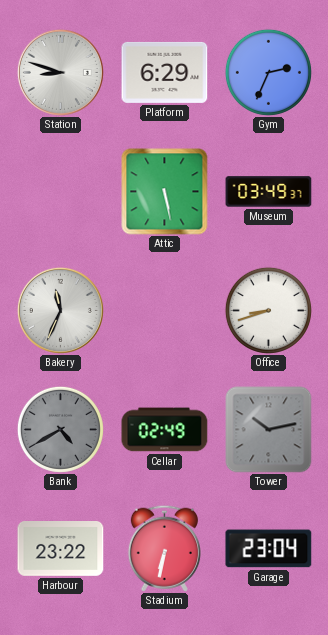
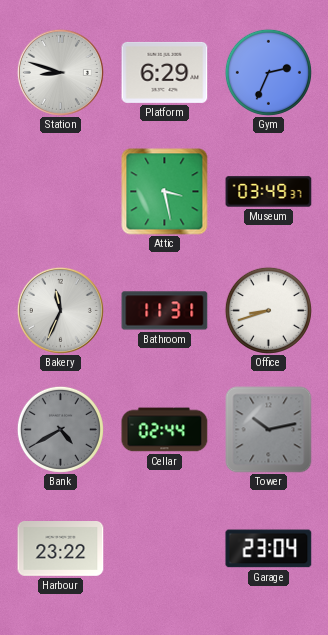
Attic: 5:28 -> 3:28
Bathroom: none -> 11:31
Cellar: 02:49 -> 02:44
Stadium: 6:32 -> none
